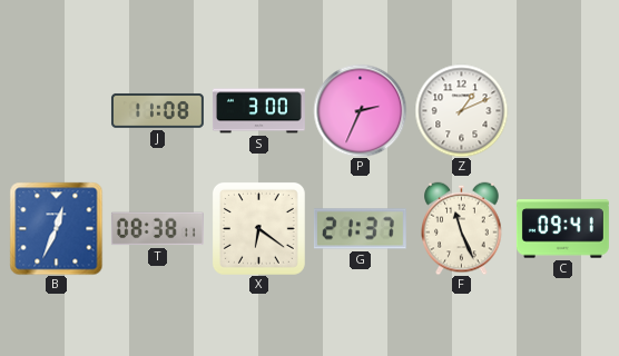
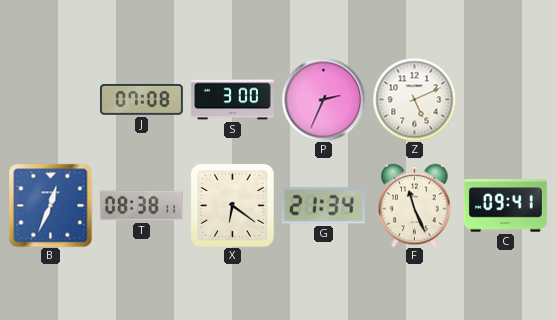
J: 11:08 -> 07:08
Z: 1:11 -> 5:11
G: 21:37 -> 21:34
